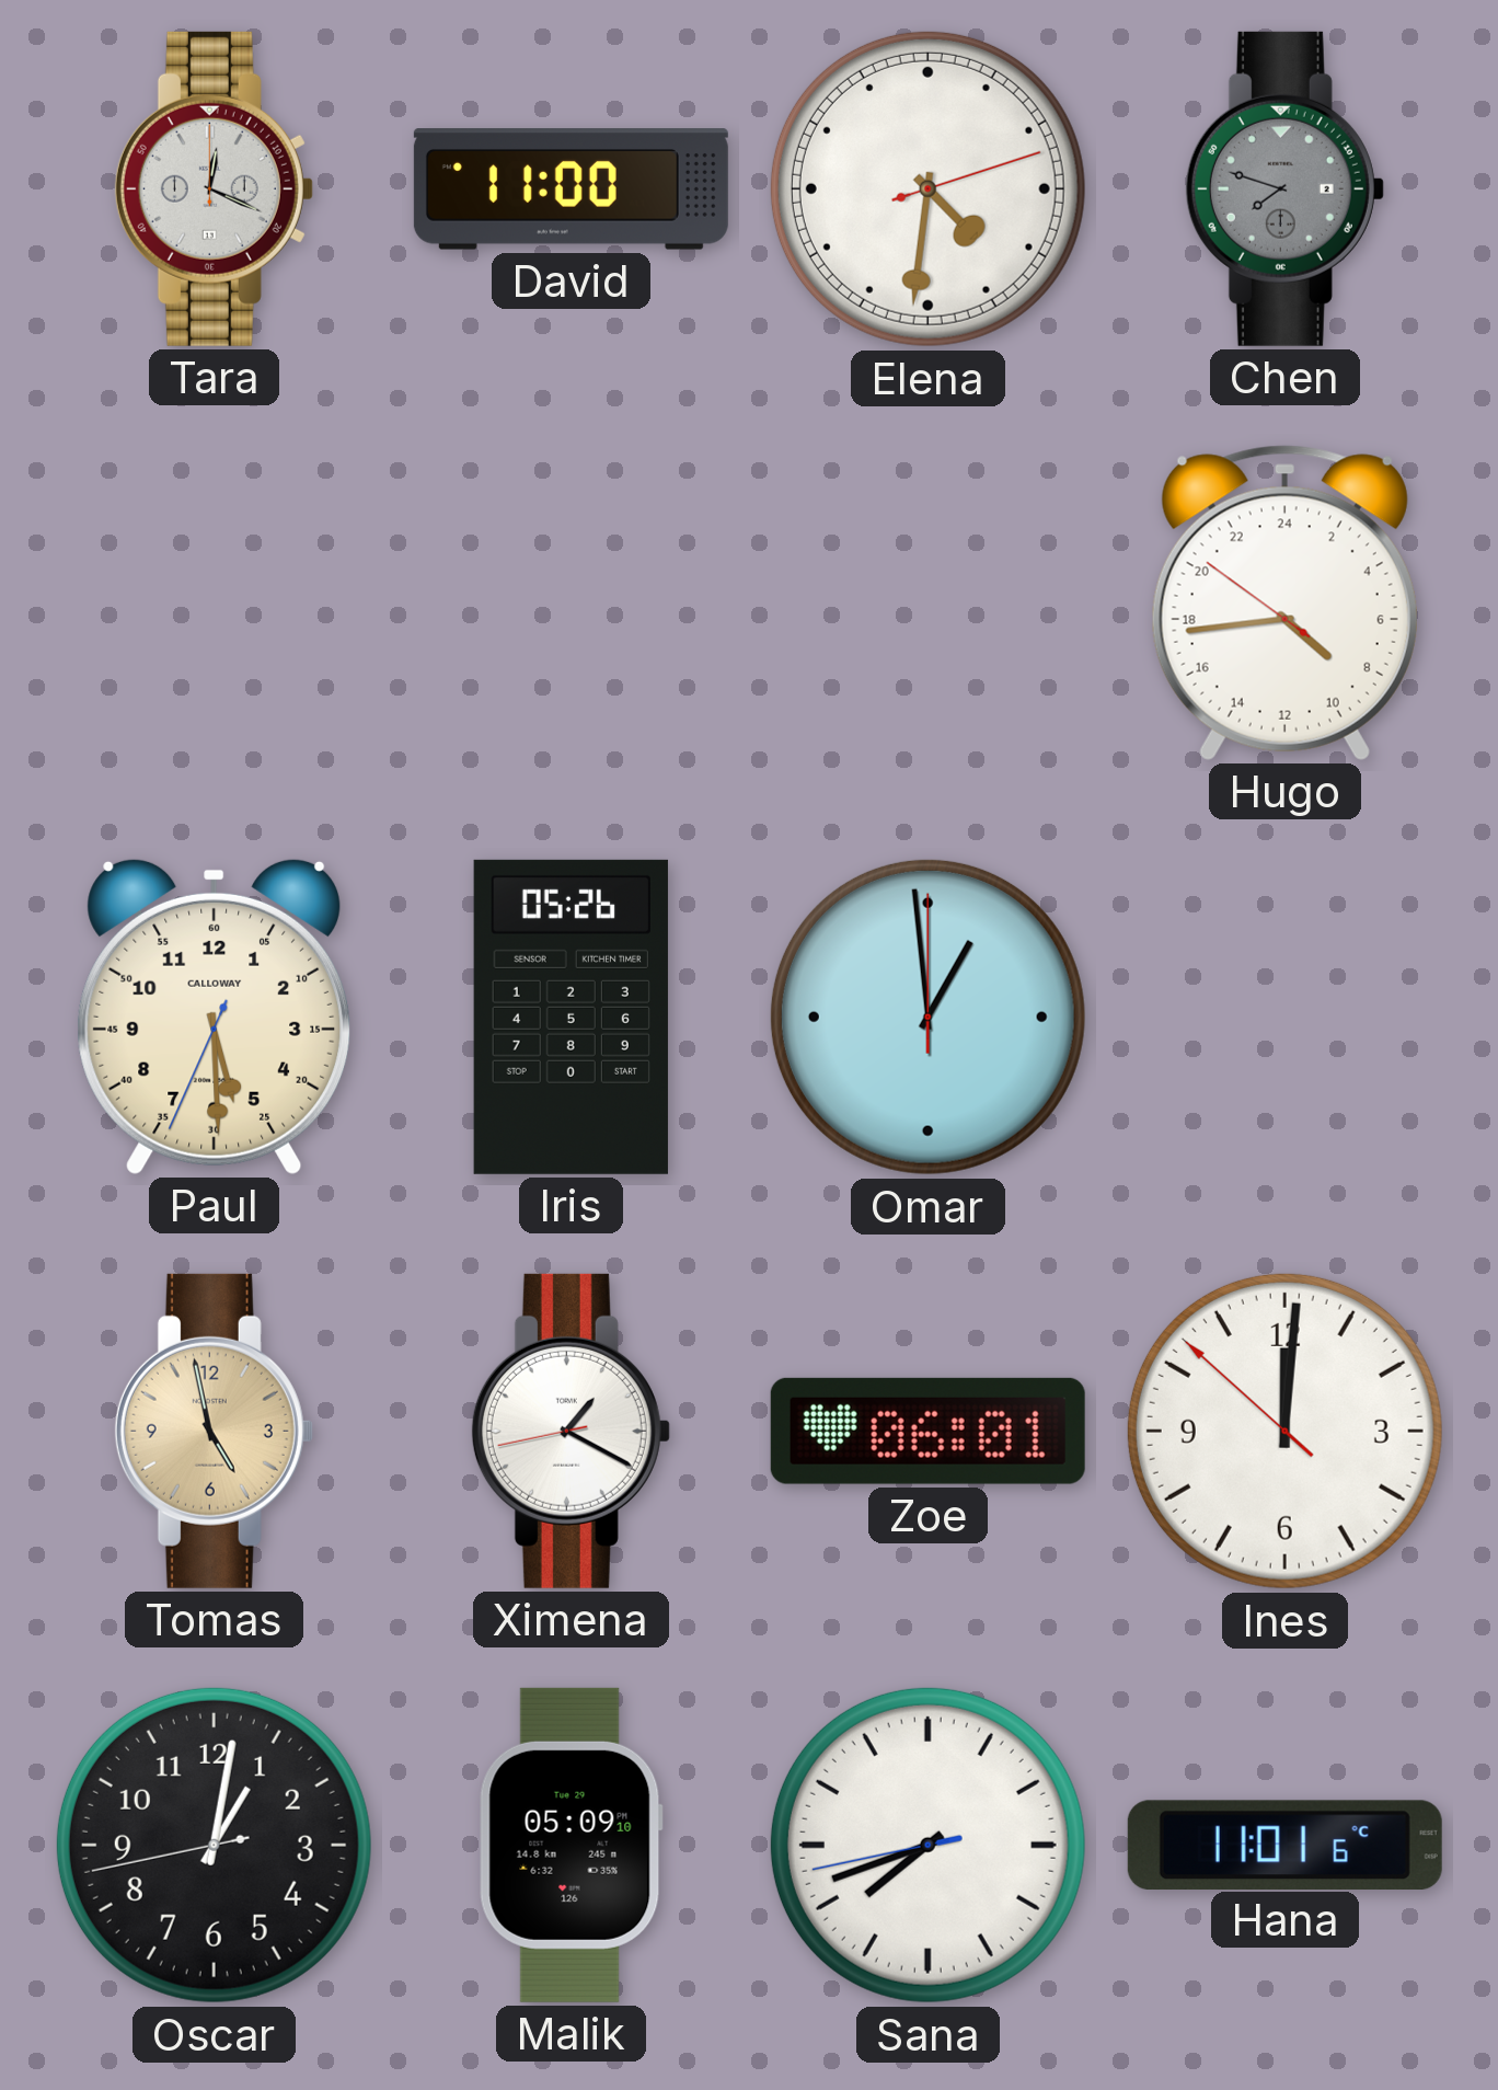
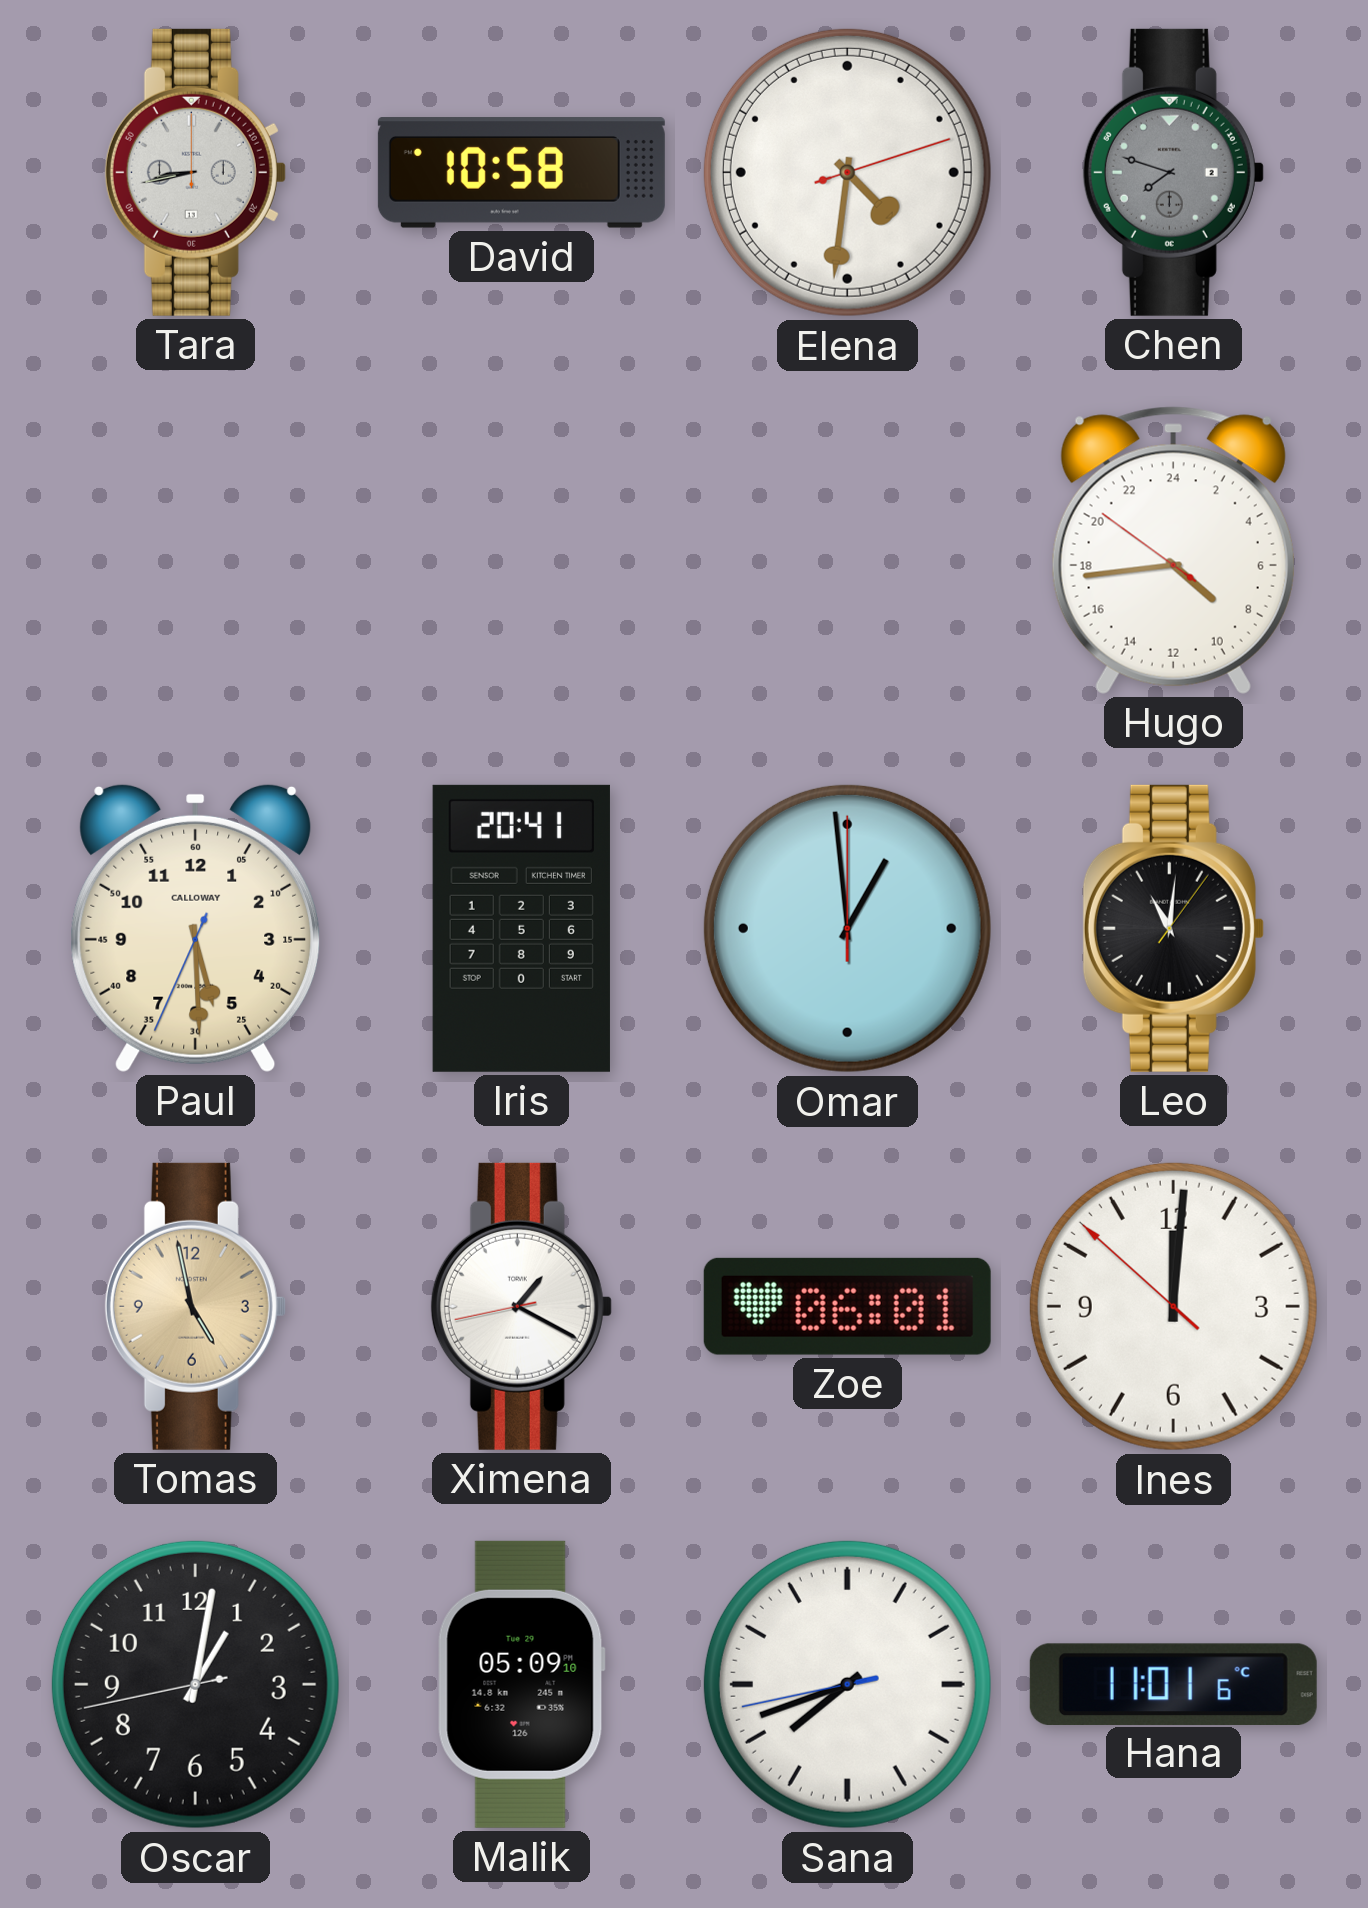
Tara: 12:19 -> 8:43
David: 11:00 -> 10:58
Iris: 05:26 -> 20:41
Leo: none -> 11:01
